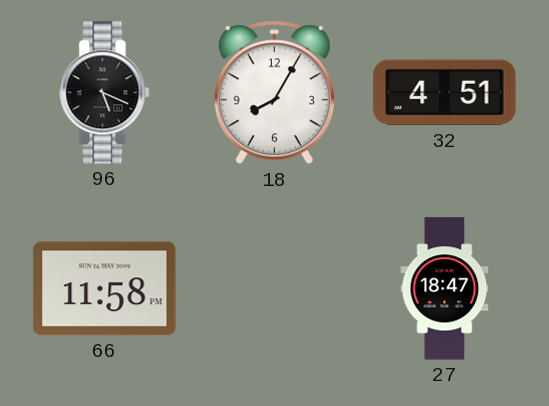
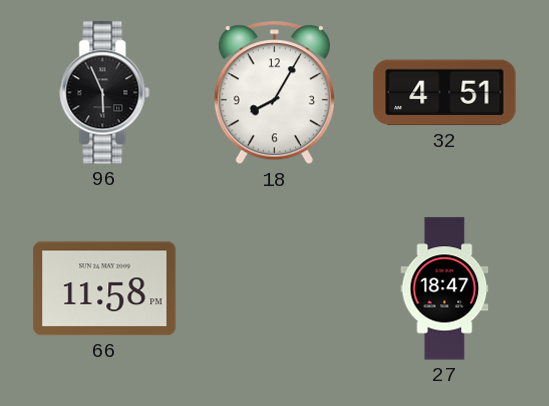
96: 5:19 -> 5:56
